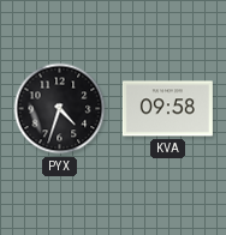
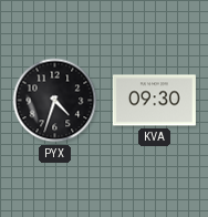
KVA: 09:58 -> 09:30
